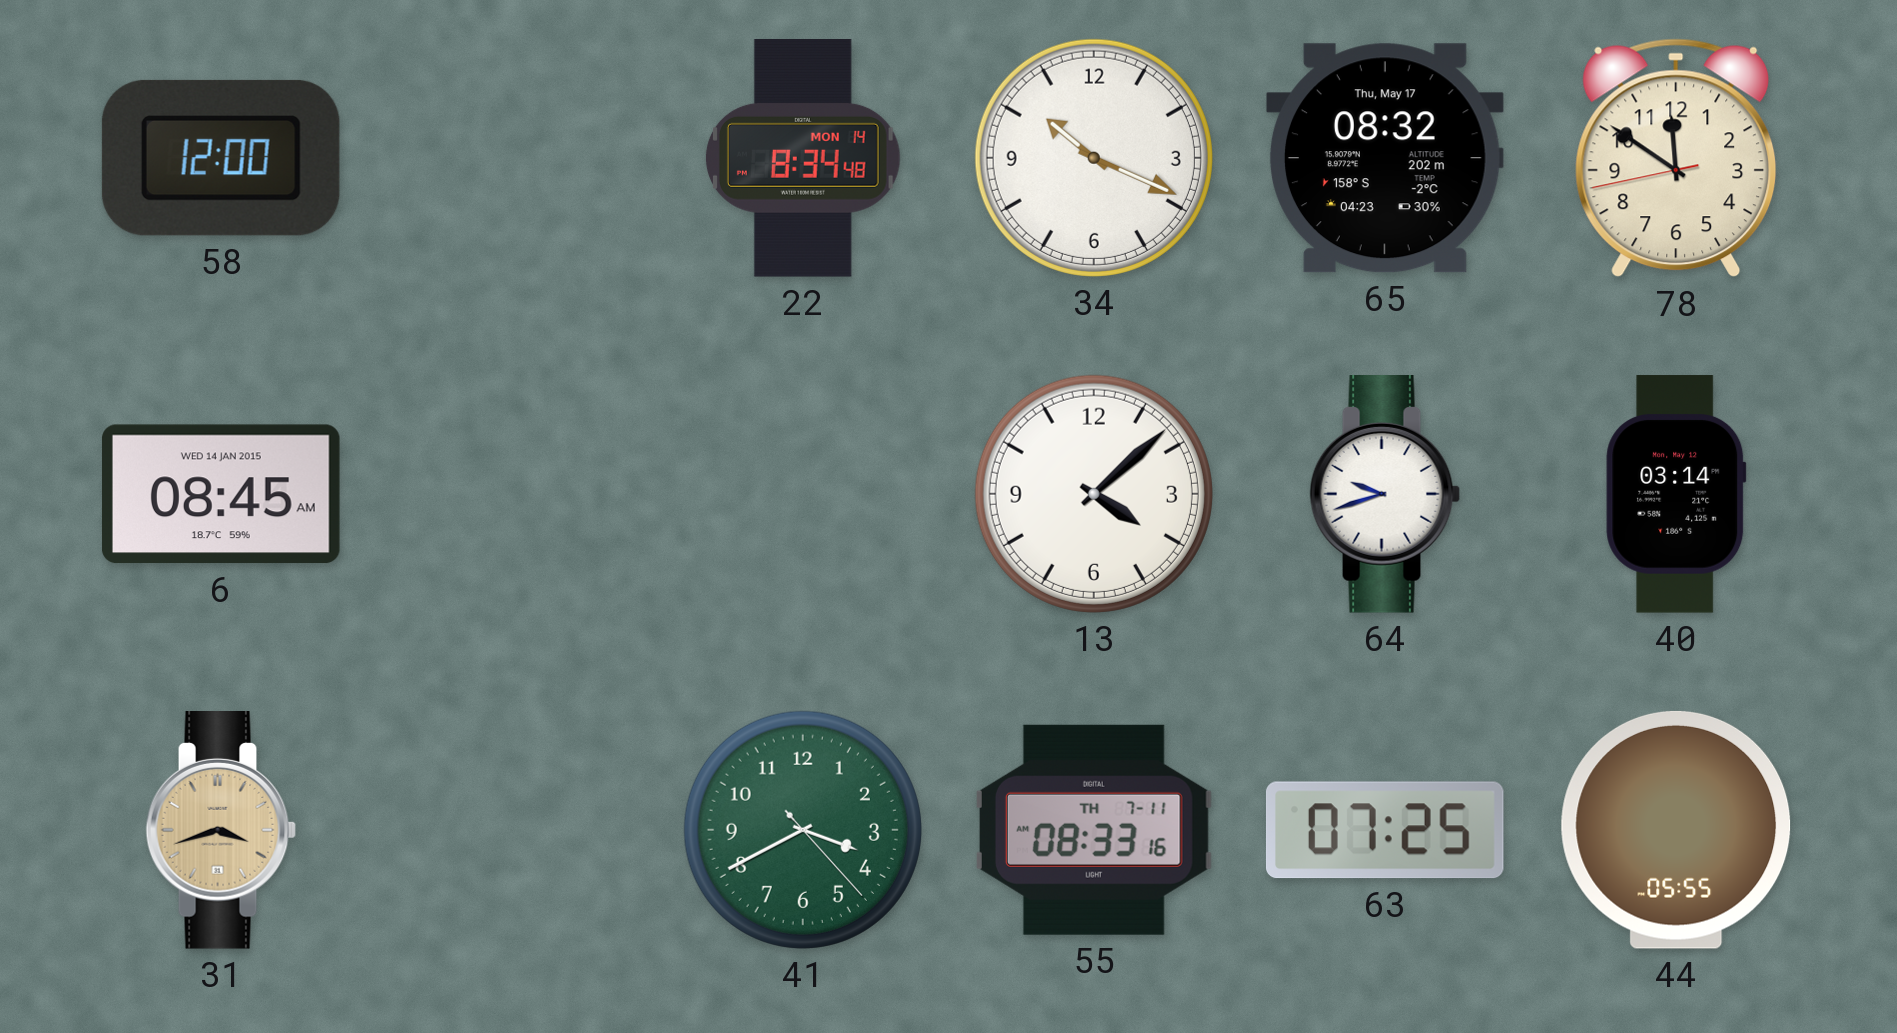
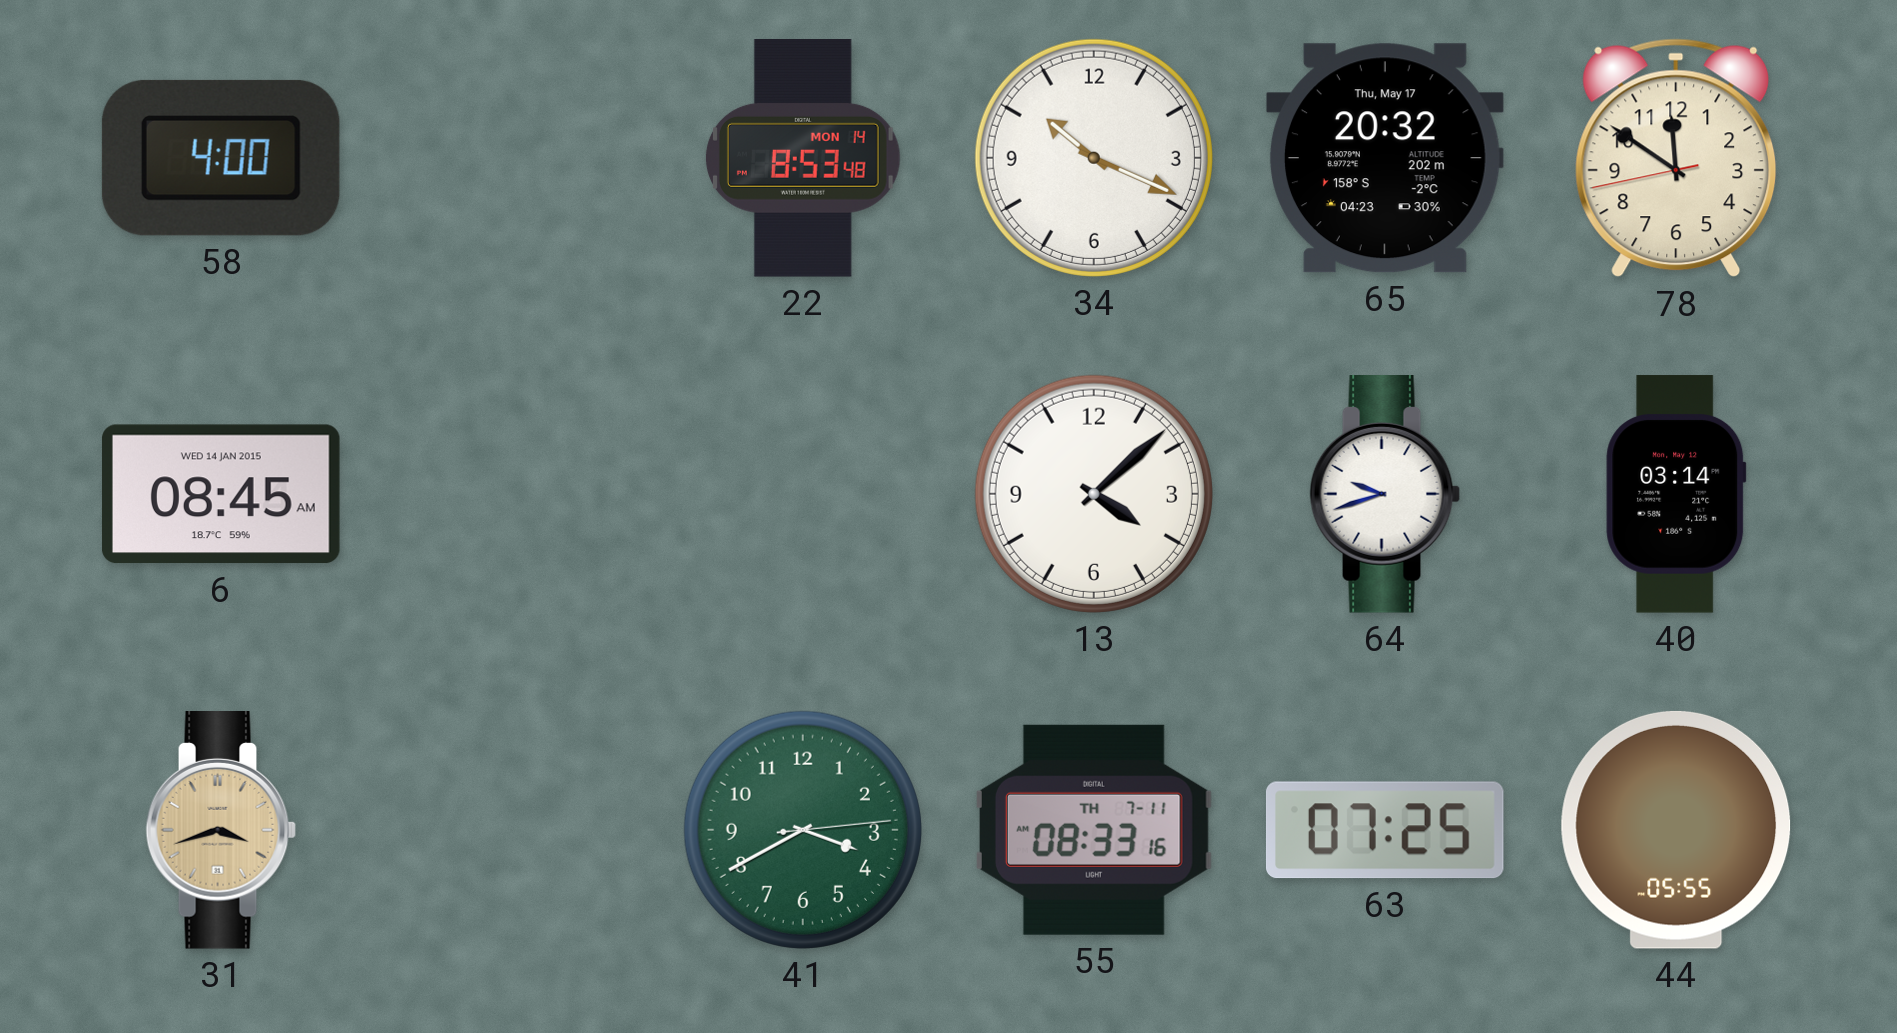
58: 12:00 -> 4:00
22: 8:34 -> 8:53
65: 08:32 -> 20:32
41: 3:40:23 -> 3:40:14
